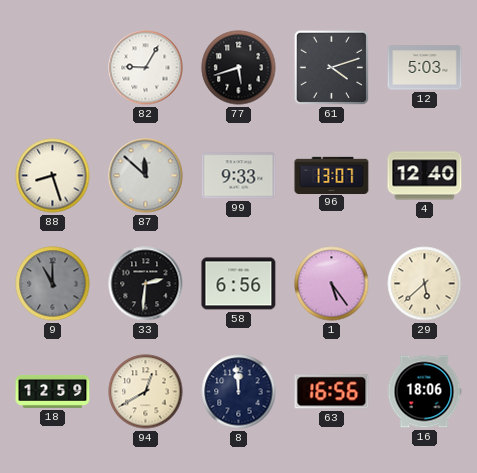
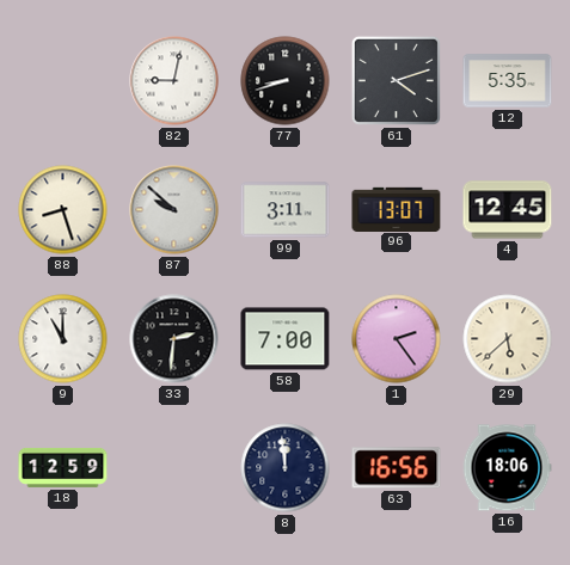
82: 9:05 -> 9:02
77: 5:42 -> 8:42
12: 5:03 -> 5:35
87: 11:52 -> 9:52
99: 9:33 -> 3:11
4: 12:40 -> 12:45
9 dial: grey -> white
58: 6:56 -> 7:00
1: 5:24 -> 2:24
94: 12:40 -> none
